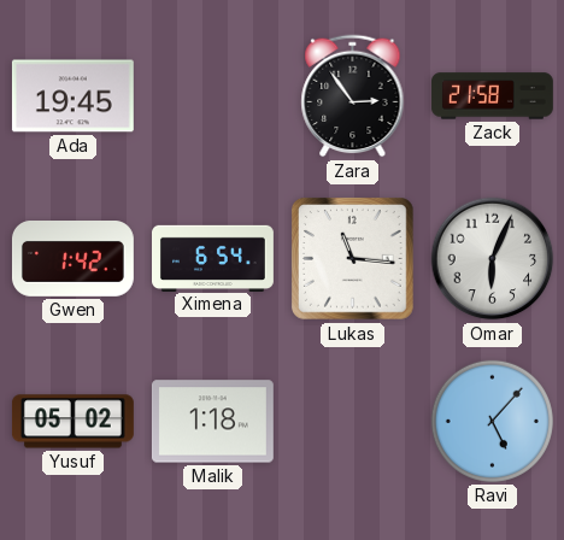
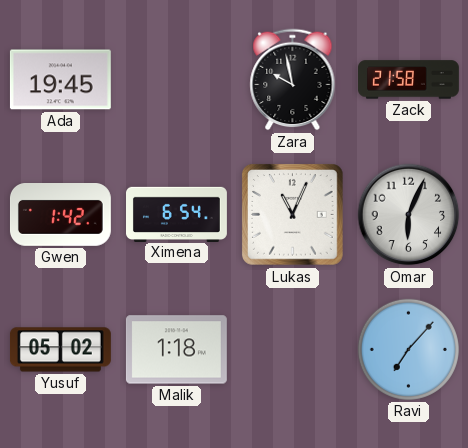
Zara: 2:54 -> 9:58
Lukas: 11:16 -> 11:04
Ravi: 5:07 -> 7:07
